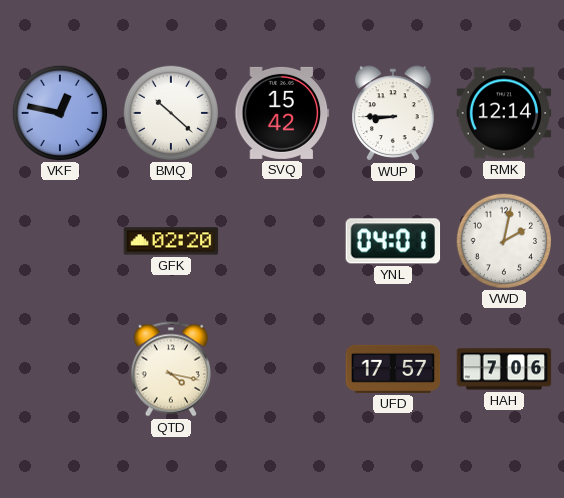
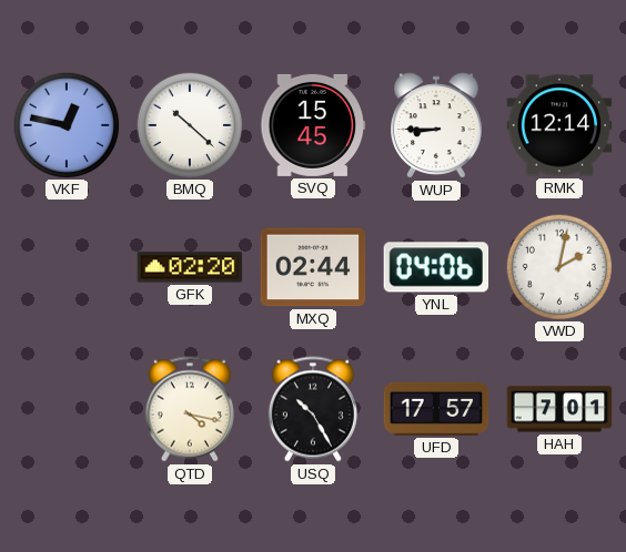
SVQ: 15:42 -> 15:45
MXQ: none -> 02:44
YNL: 04:01 -> 04:06
USQ: none -> 10:25
HAH: 7:06 -> 7:01
